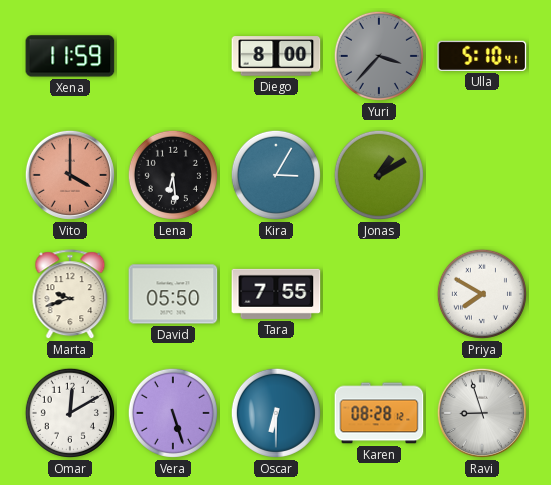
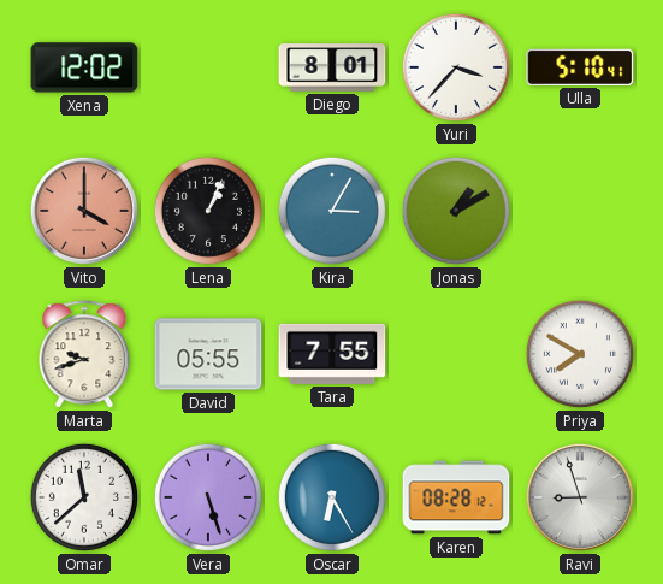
Xena: 11:59 -> 12:02
Diego: 8:00 -> 8:01
Yuri dial: grey -> white
Lena: 6:29 -> 1:04
David: 05:50 -> 05:55
Omar: 12:10 -> 11:38
Oscar: 6:30 -> 6:25
